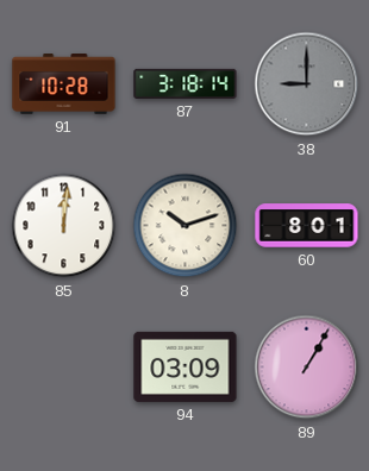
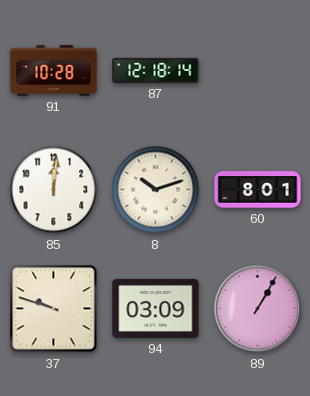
87: 3:18 -> 12:18
38: 9:00 -> none
37: none -> 9:48
